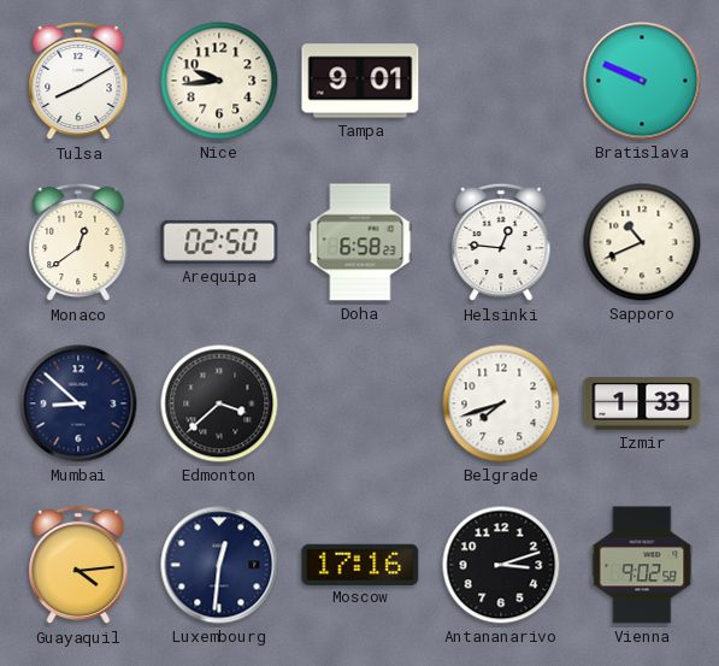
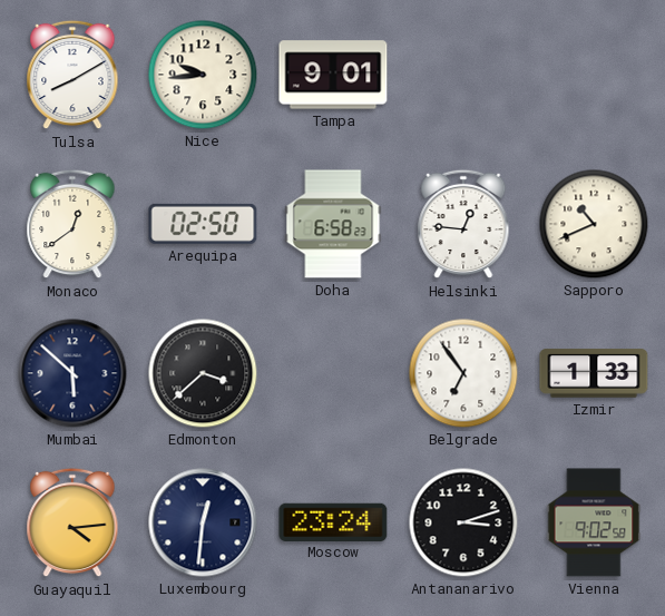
Bratislava: 9:49 -> none
Mumbai: 8:52 -> 5:52
Belgrade: 7:42 -> 6:54
Moscow: 17:16 -> 23:24
